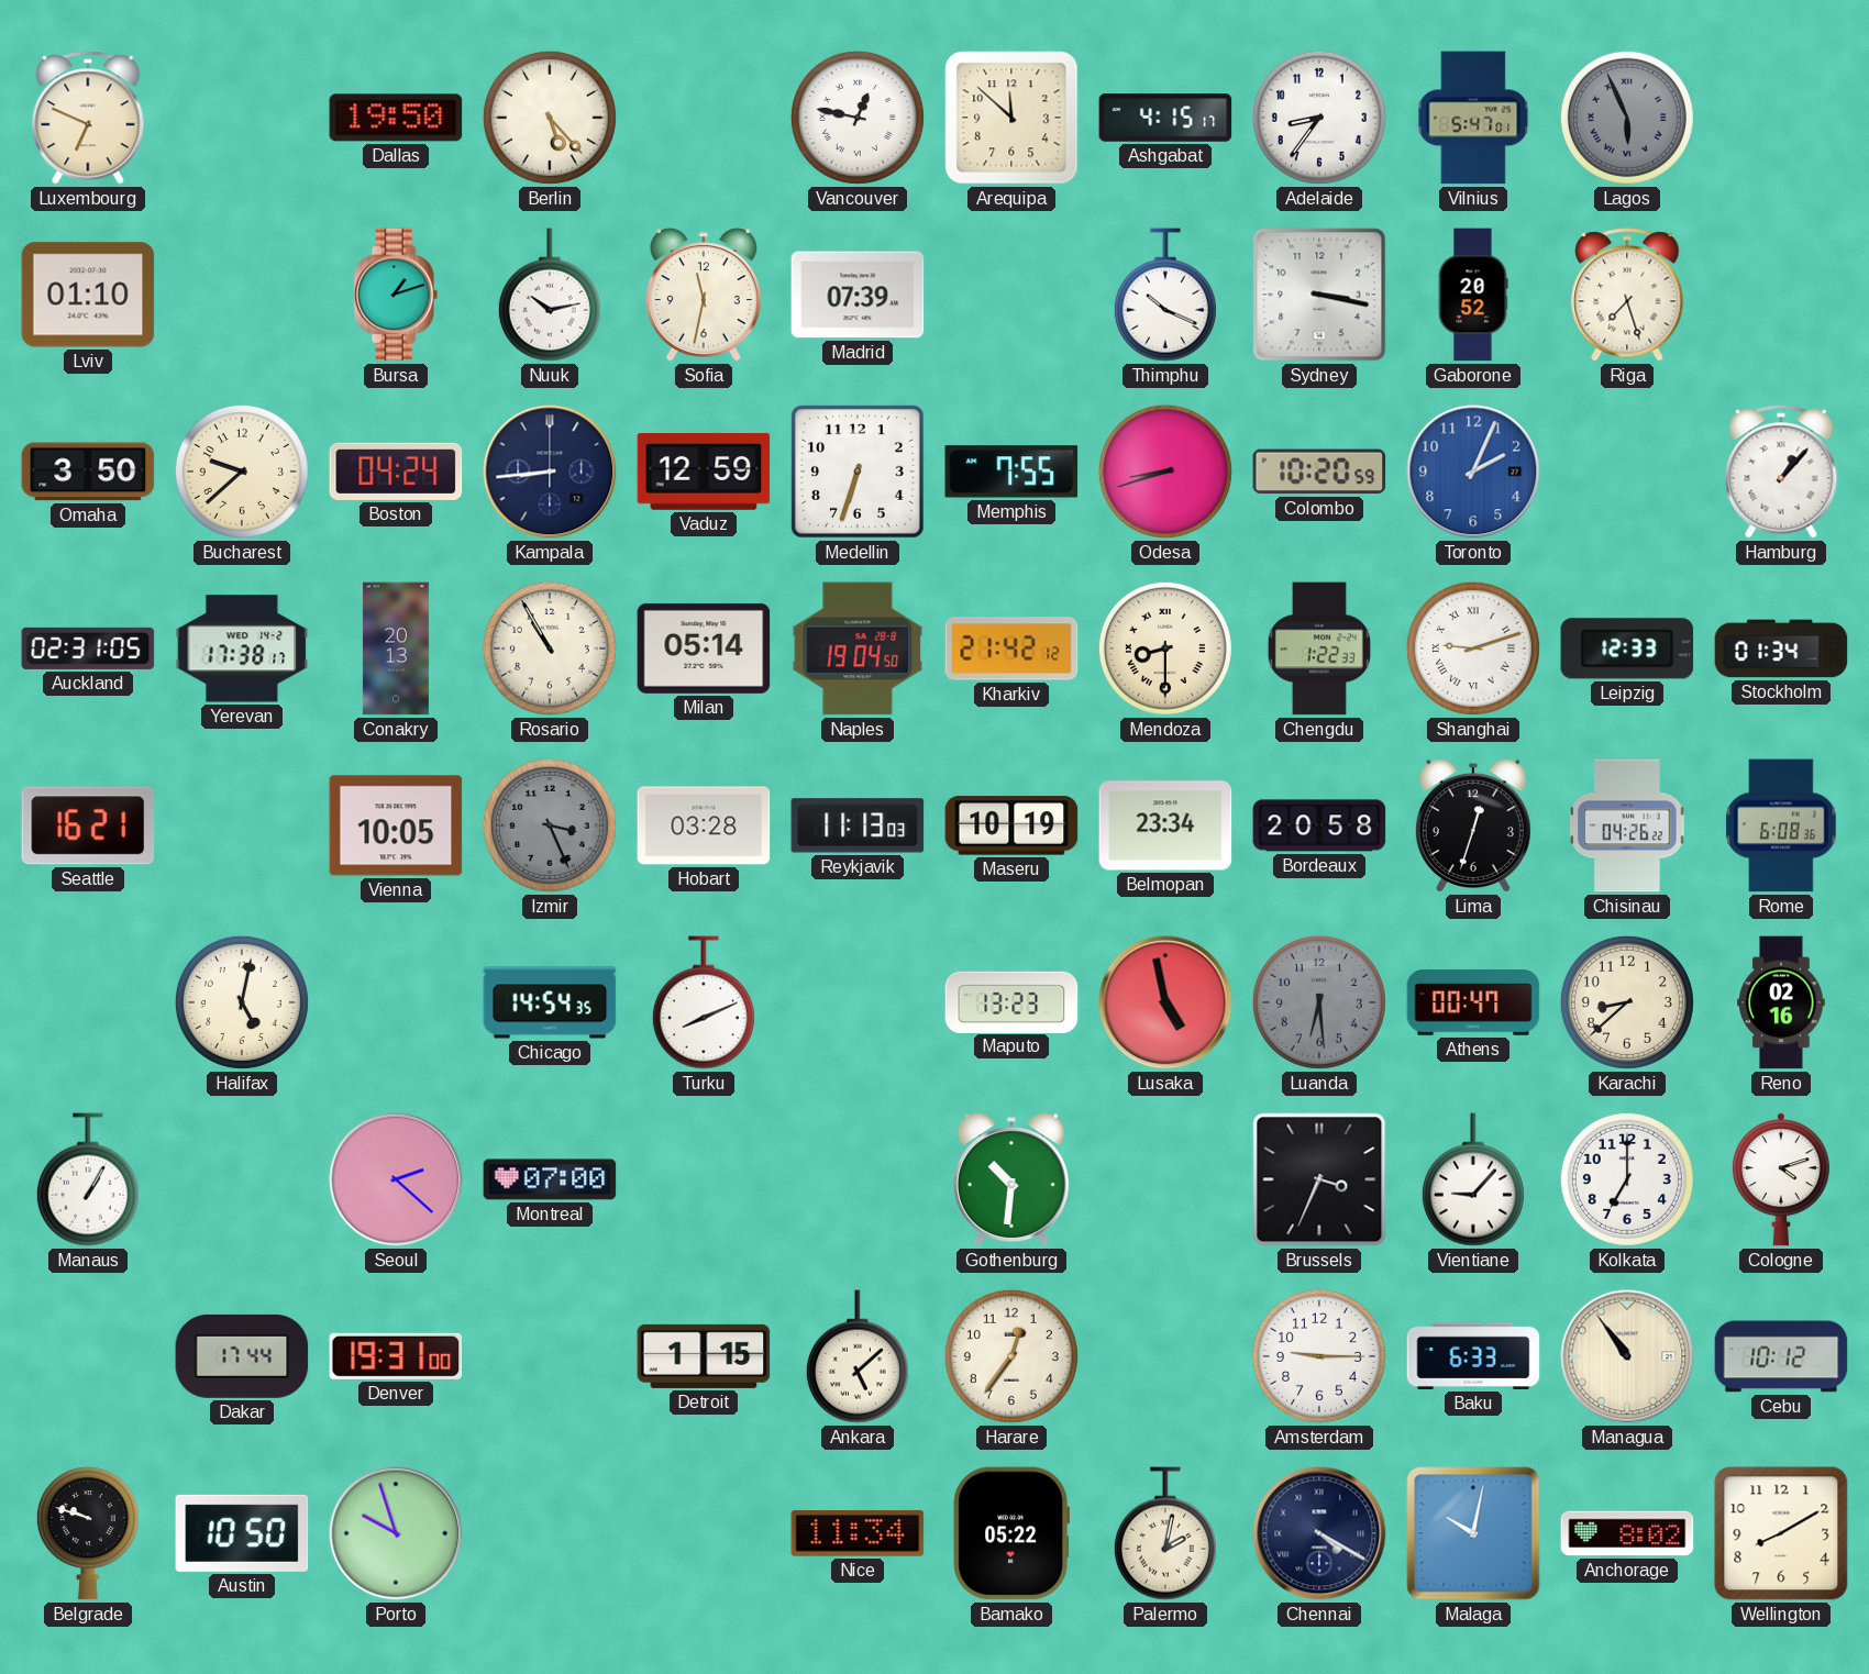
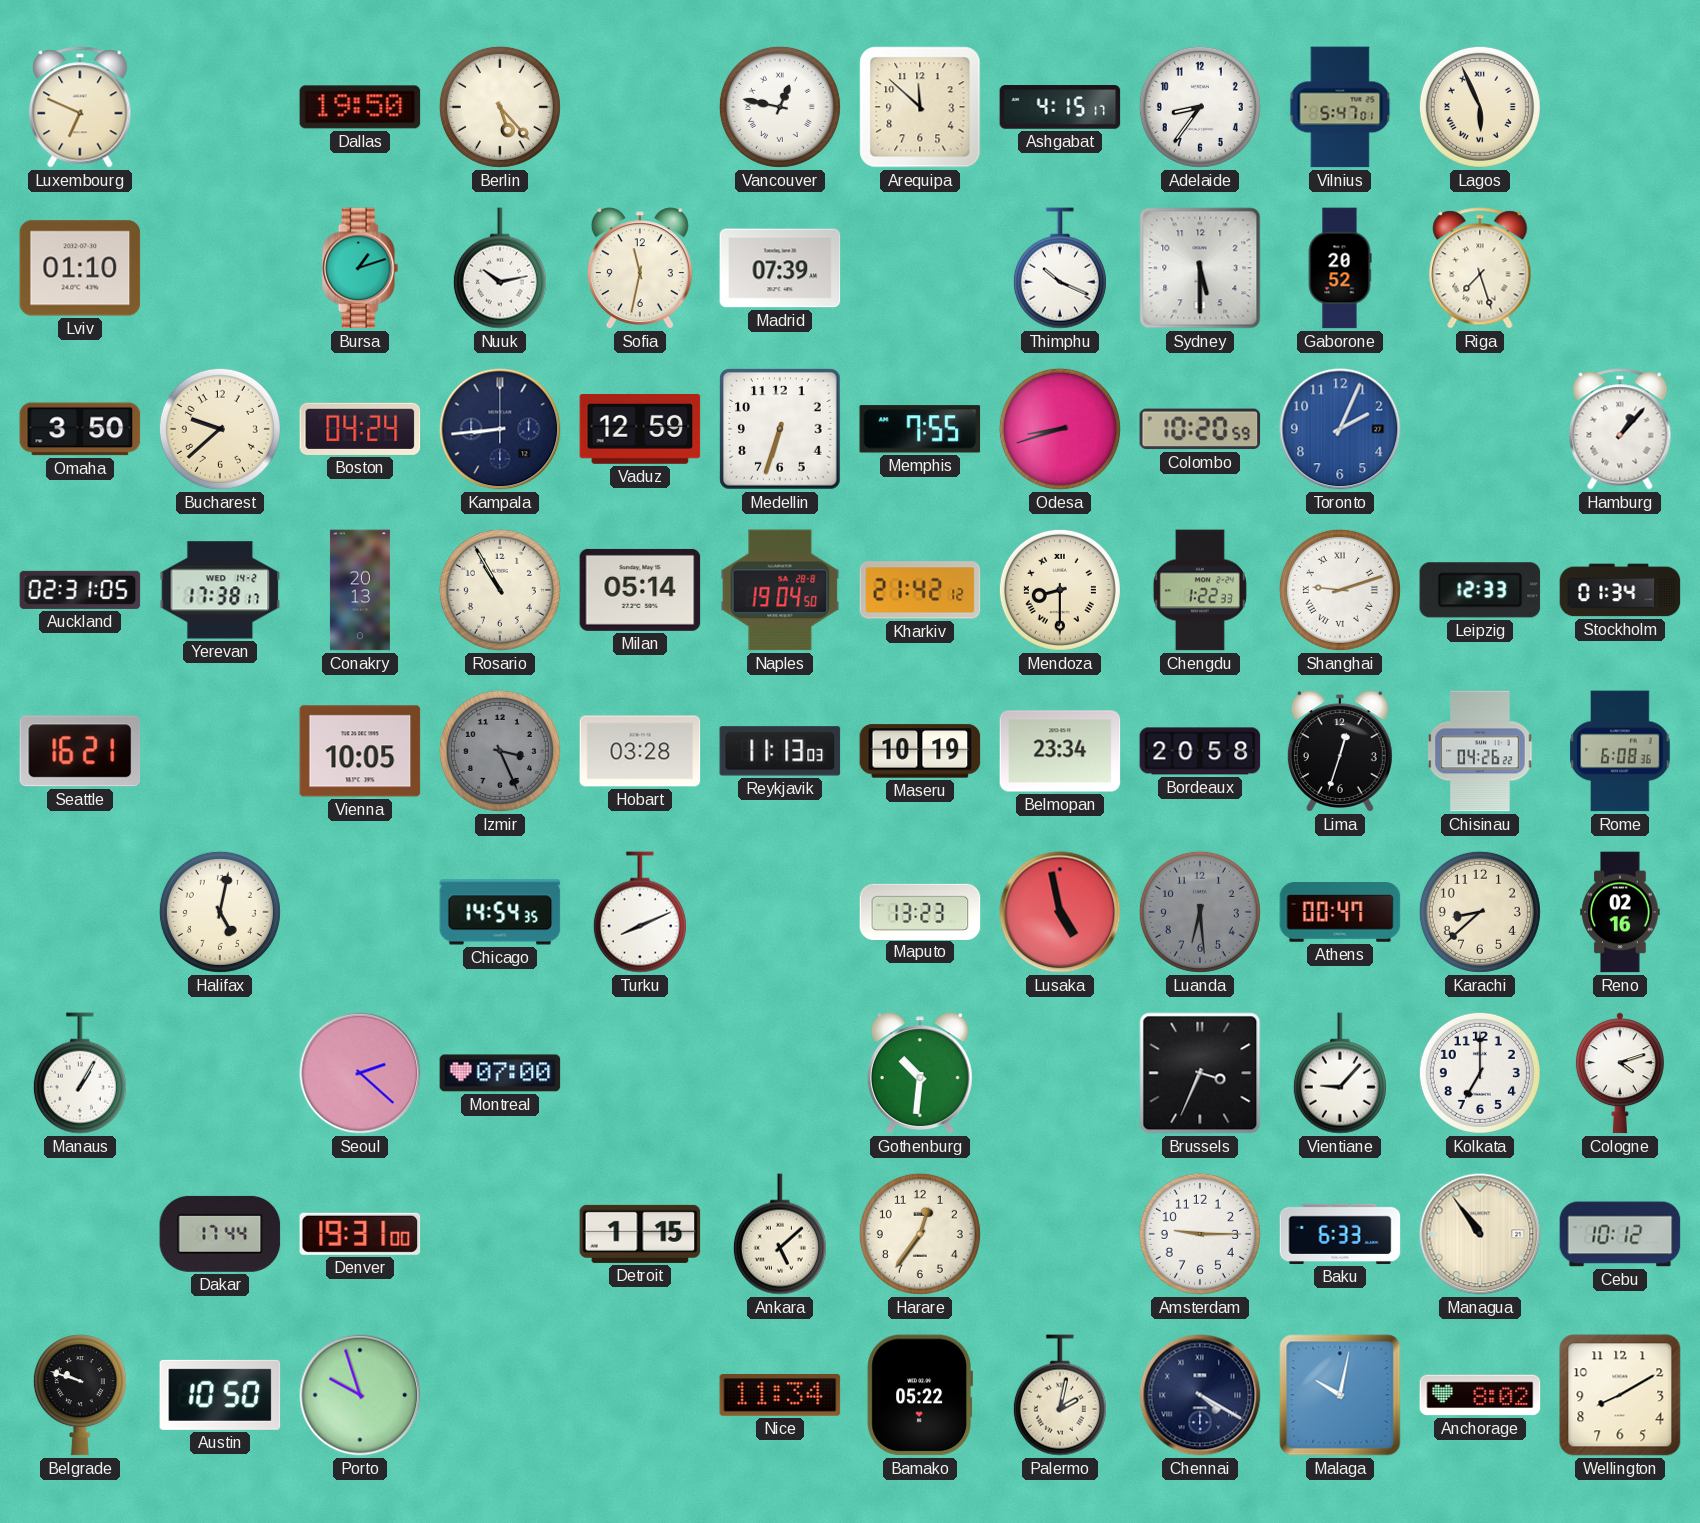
Lagos dial: grey -> cream
Sydney: 3:17 -> 5:30
